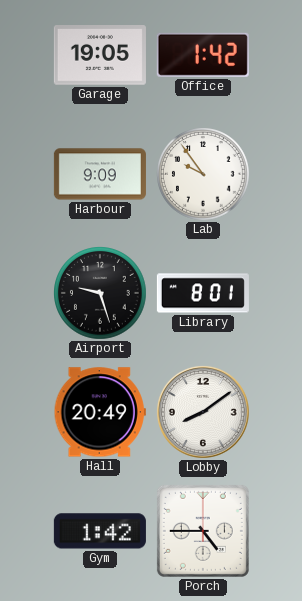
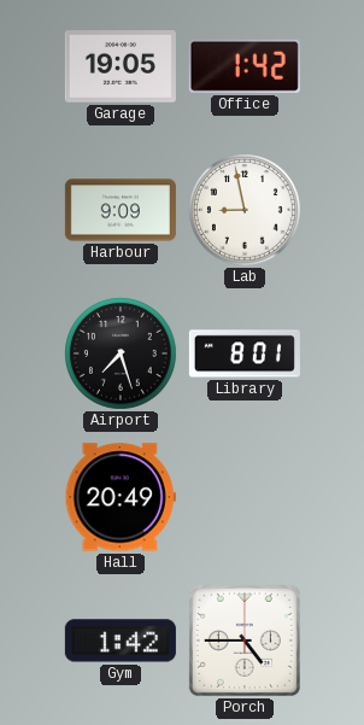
Lab: 9:54 -> 8:58
Airport: 9:27 -> 7:27
Lobby: 8:09 -> none
